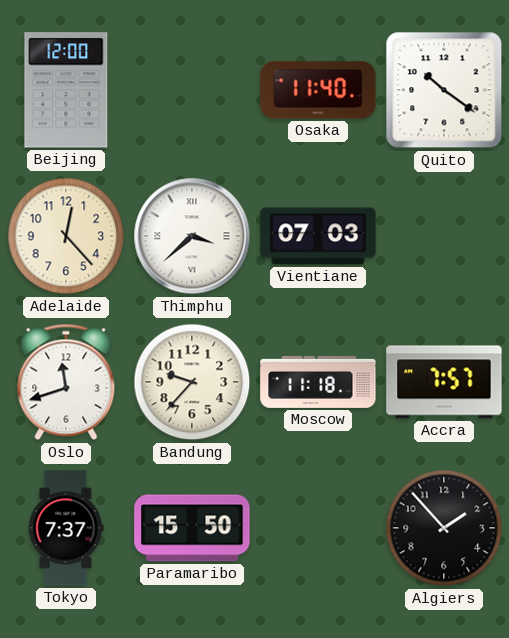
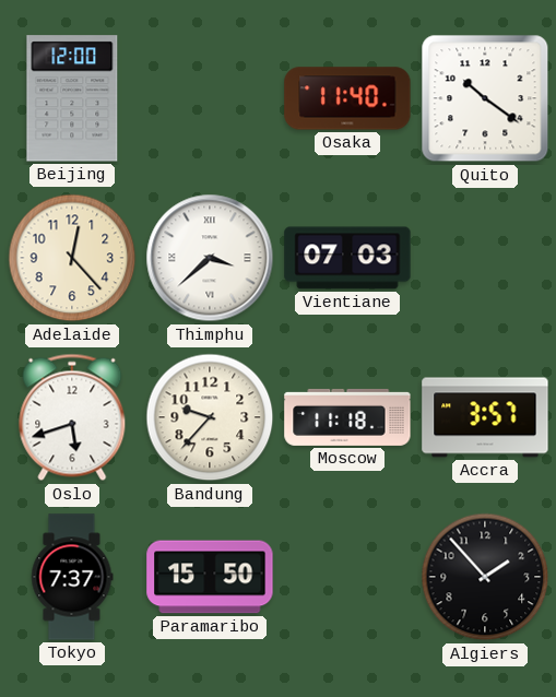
Oslo: 11:42 -> 5:42
Accra: 7:57 -> 3:57
